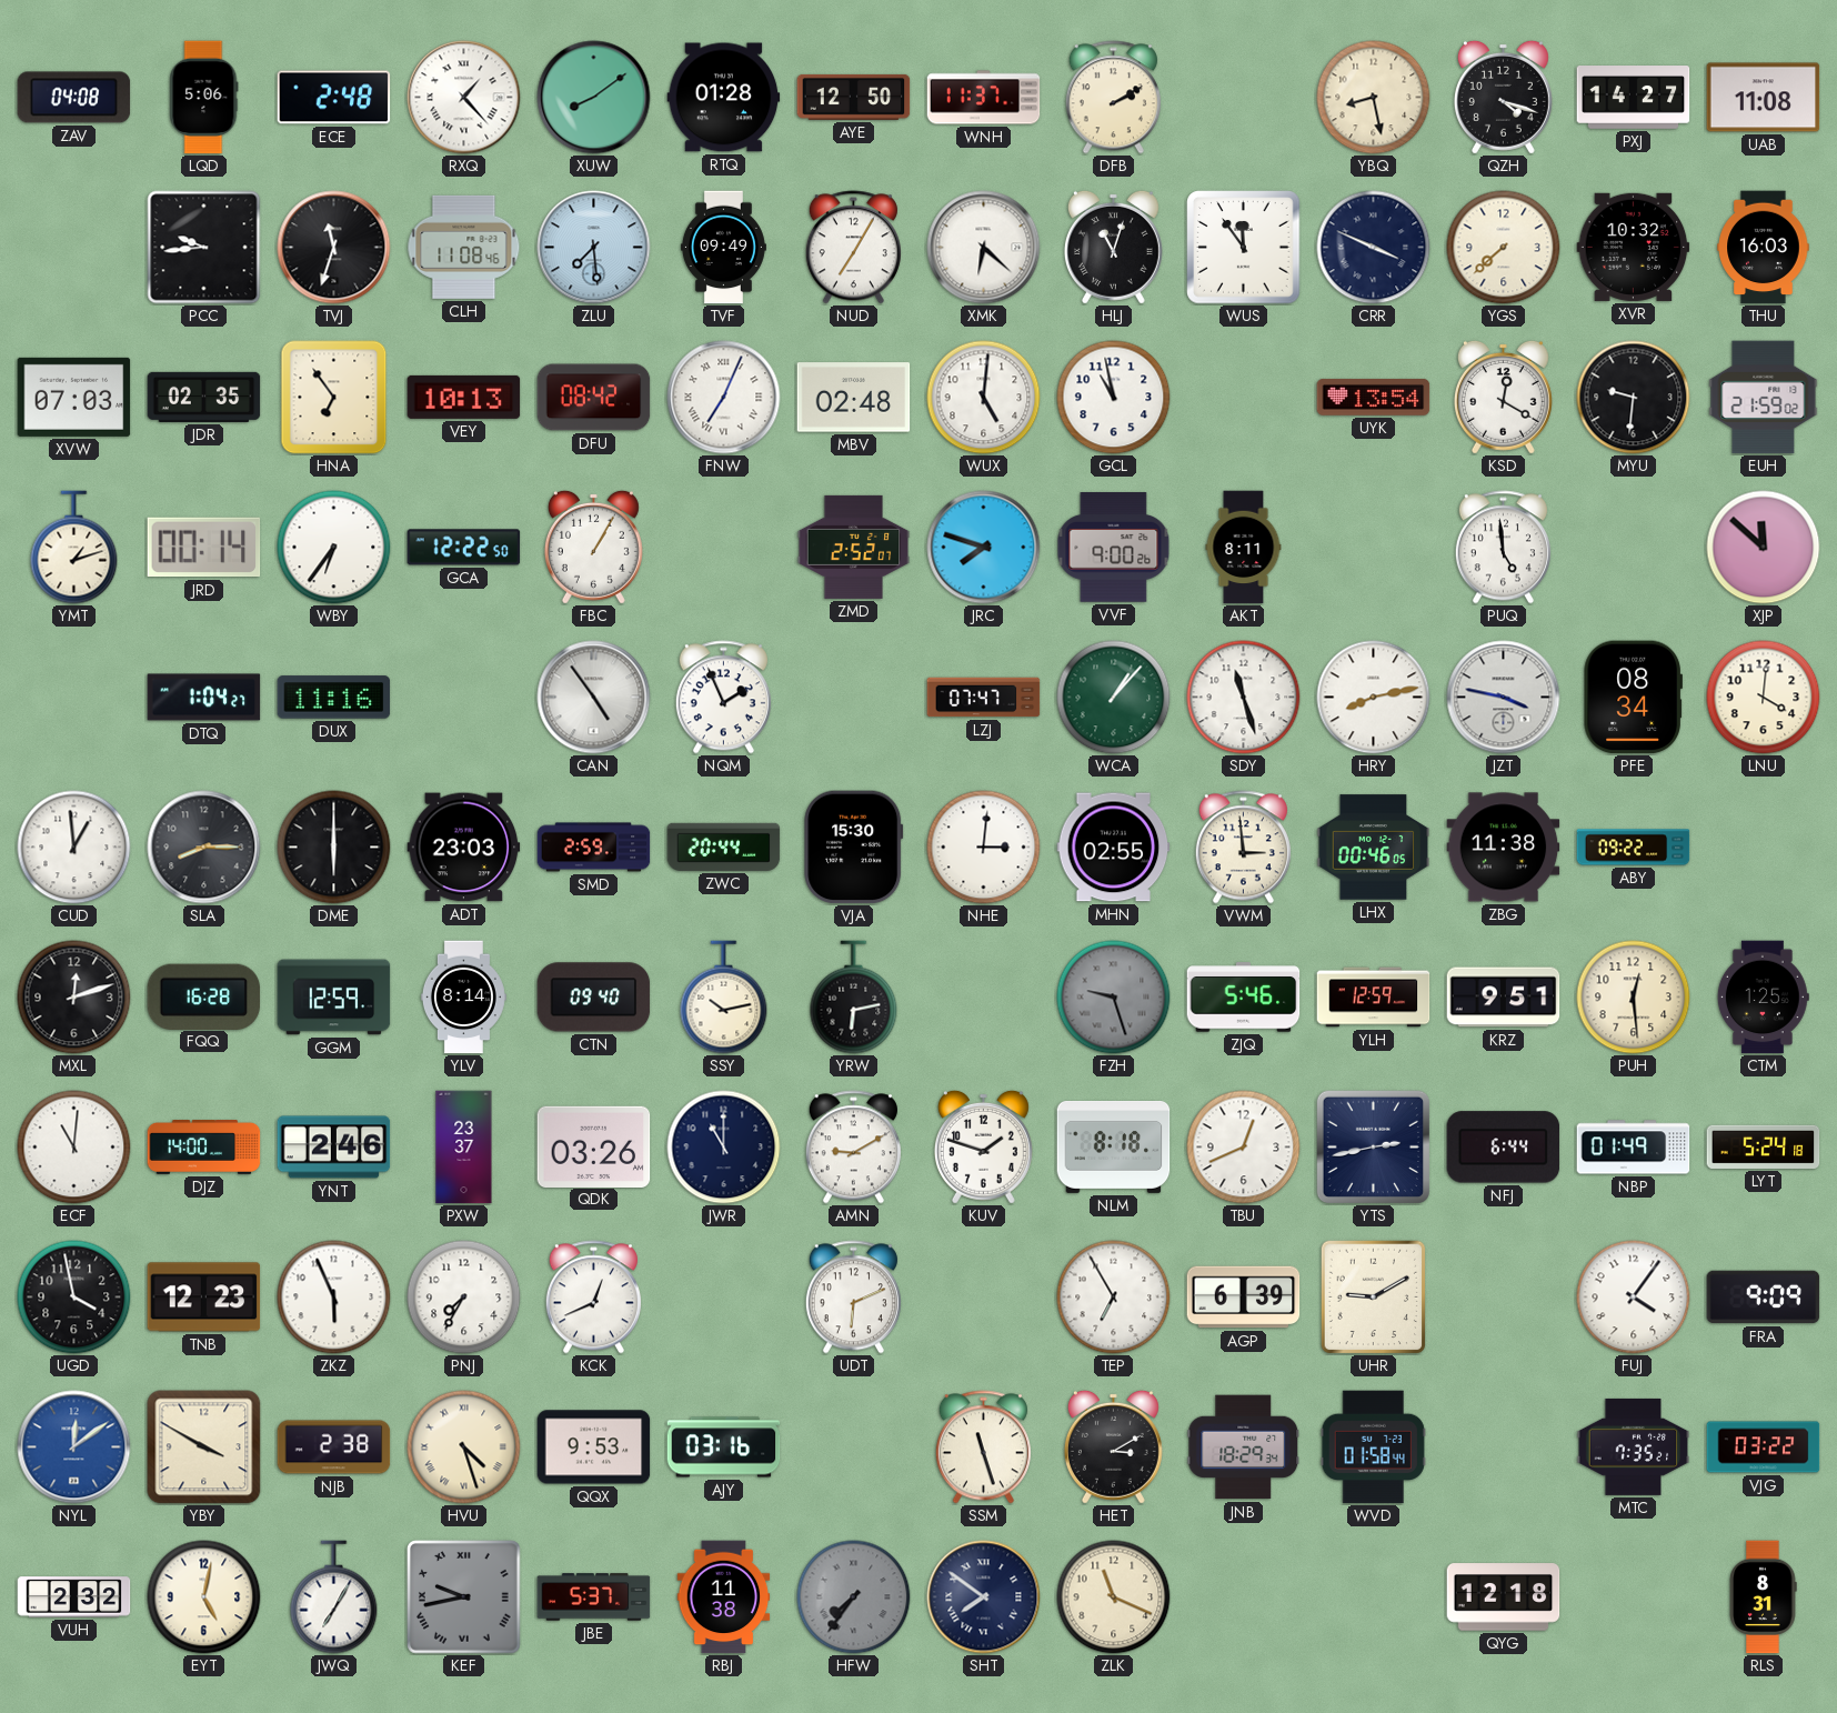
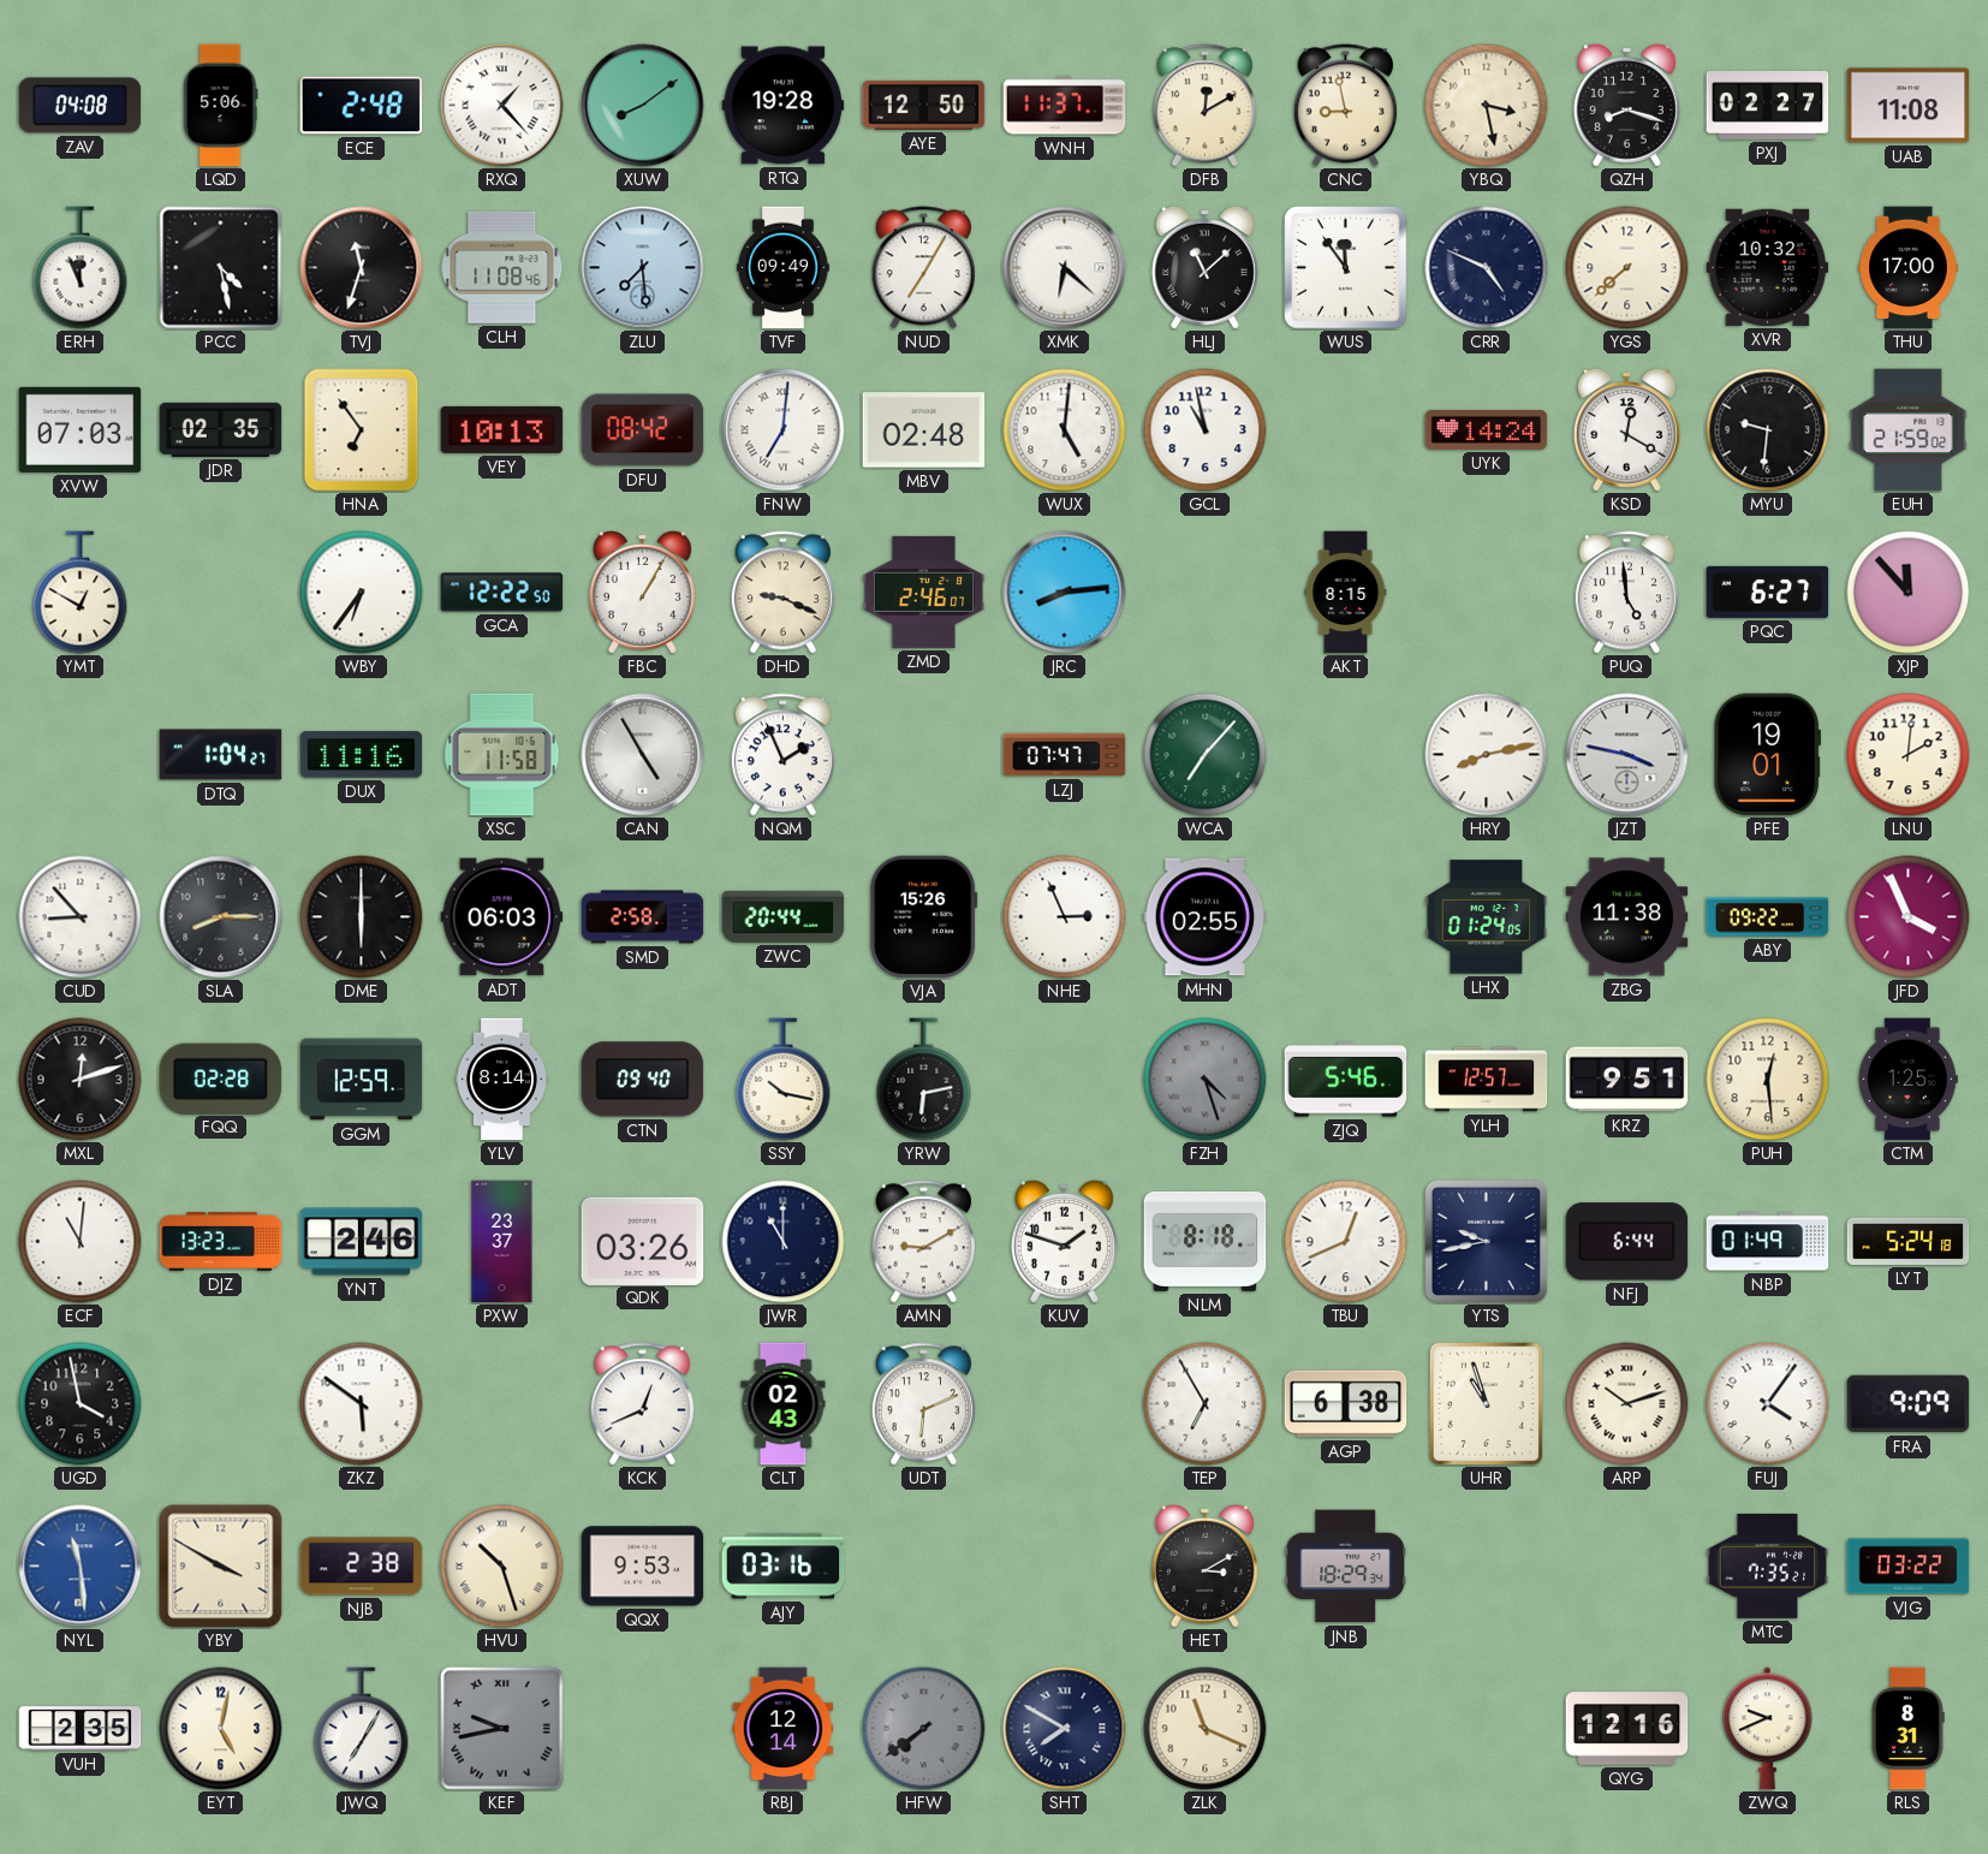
RTQ: 01:28 -> 19:28
DFB: 2:10 -> 12:10
CNC: none -> 8:58
YBQ: 8:28 -> 3:28
QZH: 4:18 -> 8:18
PXJ: 14:27 -> 02:27
ERH: none -> 11:56
PCC: 9:44 -> 4:28
HLJ: 11:03 -> 11:08
CRR: 3:49 -> 4:49
THU: 16:03 -> 17:00
FNW: 7:04 -> 7:01
UYK: 13:54 -> 14:24
YMT: 1:12 -> 12:50
JRD: 00:14 -> none
DHD: none -> 9:19
ZMD: 2:52 -> 2:46
JRC: 7:48 -> 8:14
VVF: 9:00 -> none
AKT: 8:11 -> 8:15
PQC: none -> 6:27
XJP: 11:52 -> 11:53
XSC: none -> 11:58
CAN: 4:54 -> 4:55
WCA: 1:07 -> 7:07
SDY: 11:27 -> none
PFE: 08:34 -> 19:01
LNU: 4:01 -> 2:01
CUD: 12:59 -> 8:53
ADT: 23:03 -> 06:03
SMD: 2:59 -> 2:58
VJA: 15:30 -> 15:26
NHE: 3:01 -> 2:56
VWM: 2:59 -> none
LHX: 00:46 -> 01:24
JFD: none -> 3:56
FQQ: 16:28 -> 02:28
SSY: 10:13 -> 10:17
FZH: 9:27 -> 4:27
YLH: 12:59 -> 12:57
DJZ: 14:00 -> 13:23
YTS: 2:43 -> 9:43
TNB: 12:23 -> none
ZKZ: 5:56 -> 5:51
PNJ: 7:35 -> none
CLT: none -> 02:43
AGP: 6:39 -> 6:38
UHR: 9:10 -> 10:57
ARP: none -> 10:12
NYL: 12:09 -> 11:29
HVU: 4:27 -> 10:27
SSM: 11:27 -> none
WVD: 01:58 -> none
VUH: 2:32 -> 2:35
JBE: 5:37 -> none
RBJ: 11:38 -> 12:14
HFW: 7:36 -> 7:39
SHT: 7:51 -> 7:50
QYG: 12:18 -> 12:16
ZWQ: none -> 9:41
